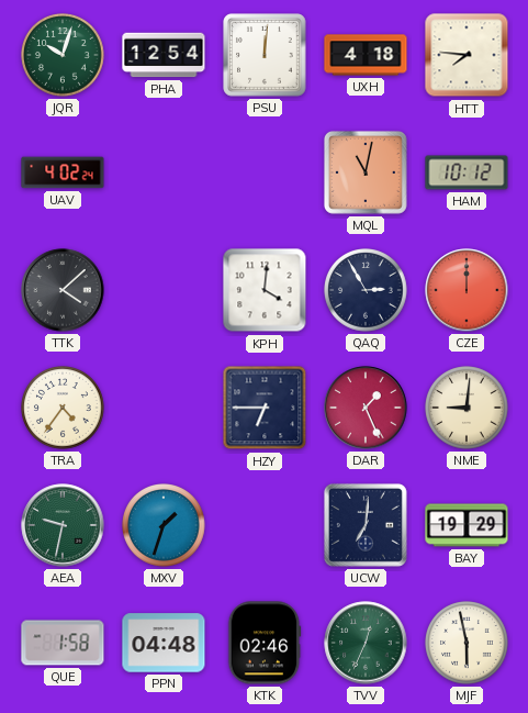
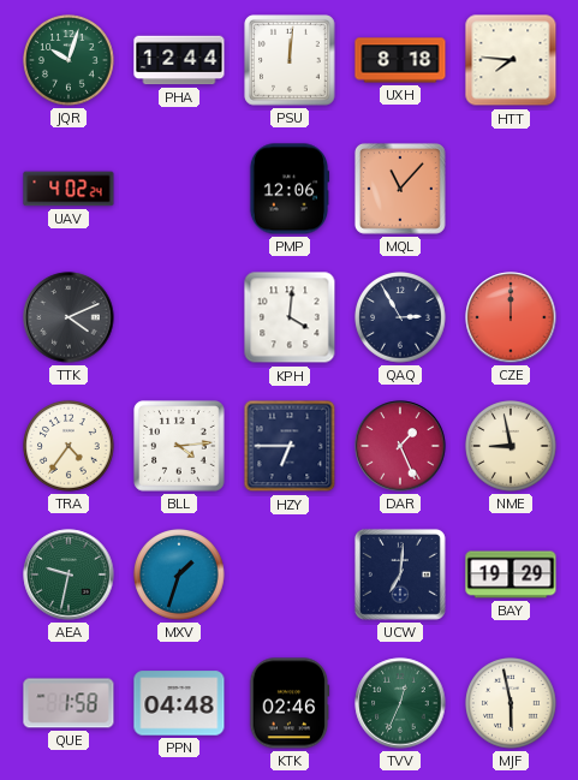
PHA: 12:54 -> 12:44
UXH: 4:18 -> 8:18
PMP: none -> 12:06
MQL: 11:02 -> 11:07
HAM: 10:12 -> none
TTK: 4:08 -> 4:11
BLL: none -> 4:14
NME: 9:01 -> 8:58
